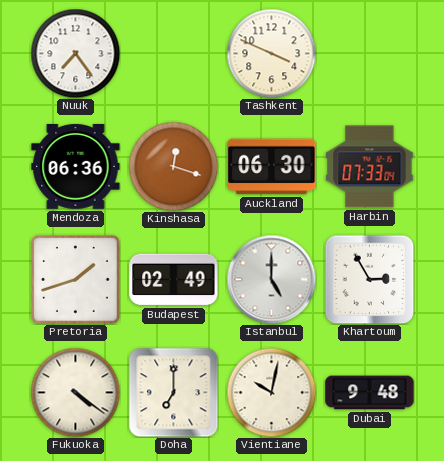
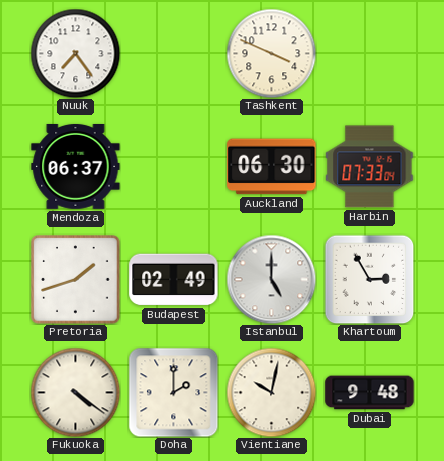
Mendoza: 06:36 -> 06:37
Kinshasa: 12:18 -> none
Doha: 7:00 -> 2:00
